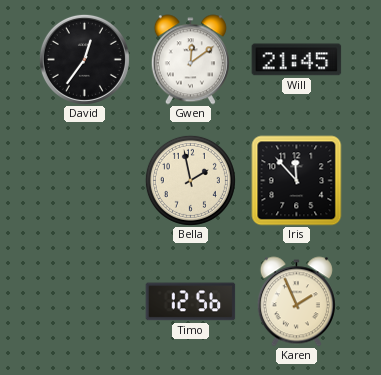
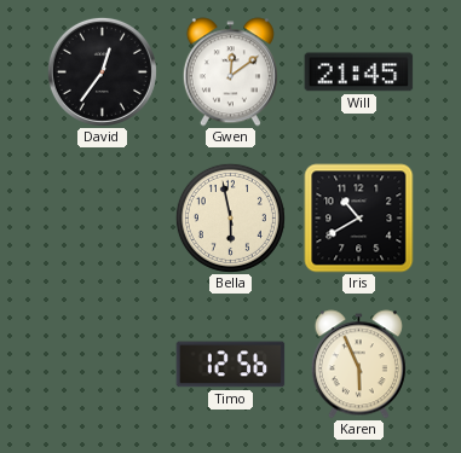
Bella: 1:58 -> 5:58
Iris: 11:53 -> 10:40
Karen: 1:56 -> 5:56
